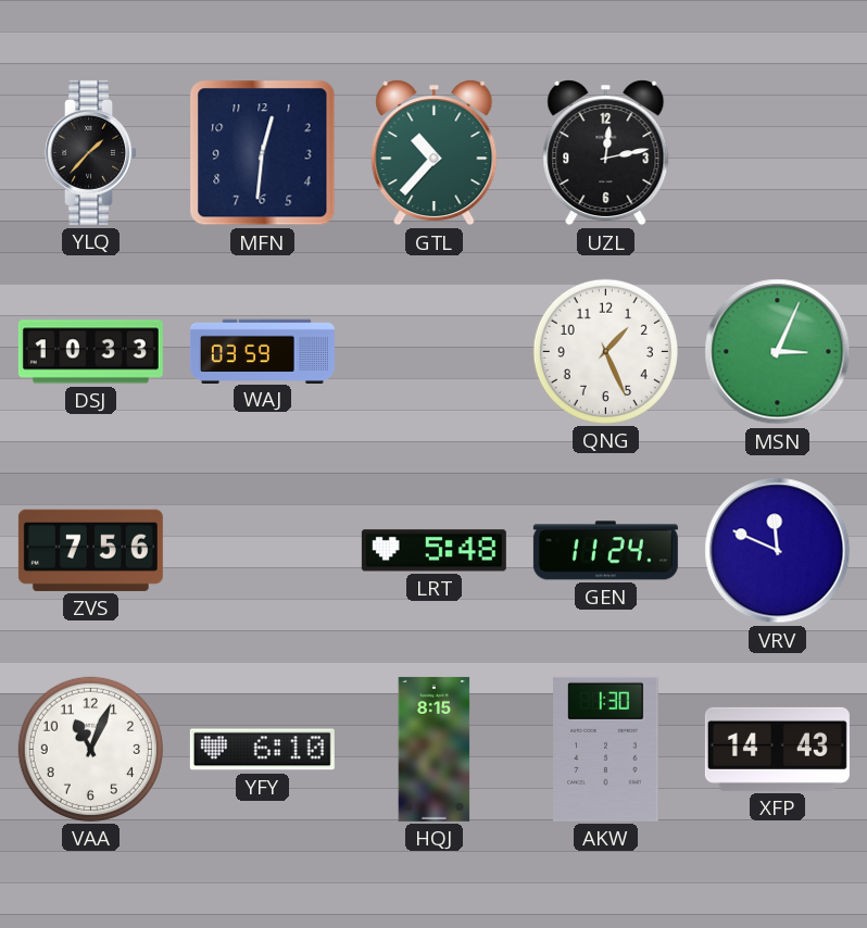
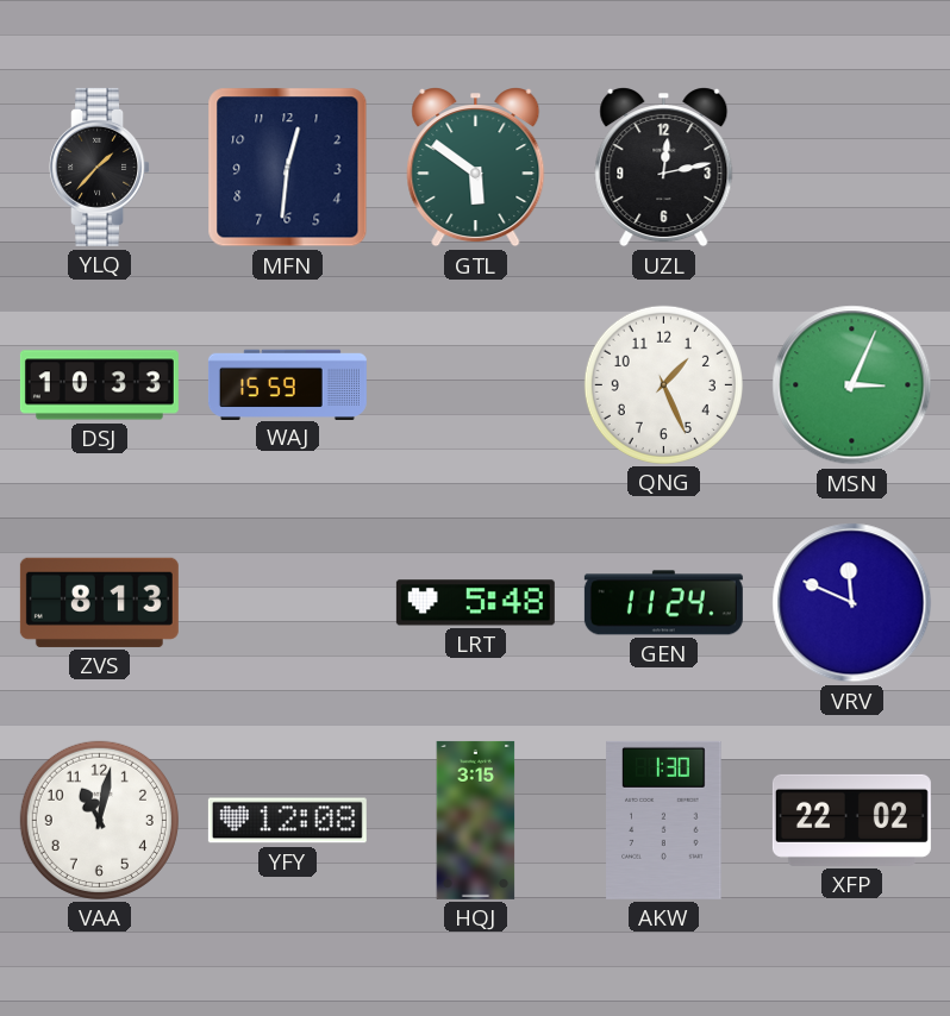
GTL: 10:37 -> 5:51
WAJ: 03:59 -> 15:59
ZVS: 7:56 -> 8:13
VAA: 11:04 -> 11:02
YFY: 6:10 -> 12:08
HQJ: 8:15 -> 3:15
XFP: 14:43 -> 22:02
